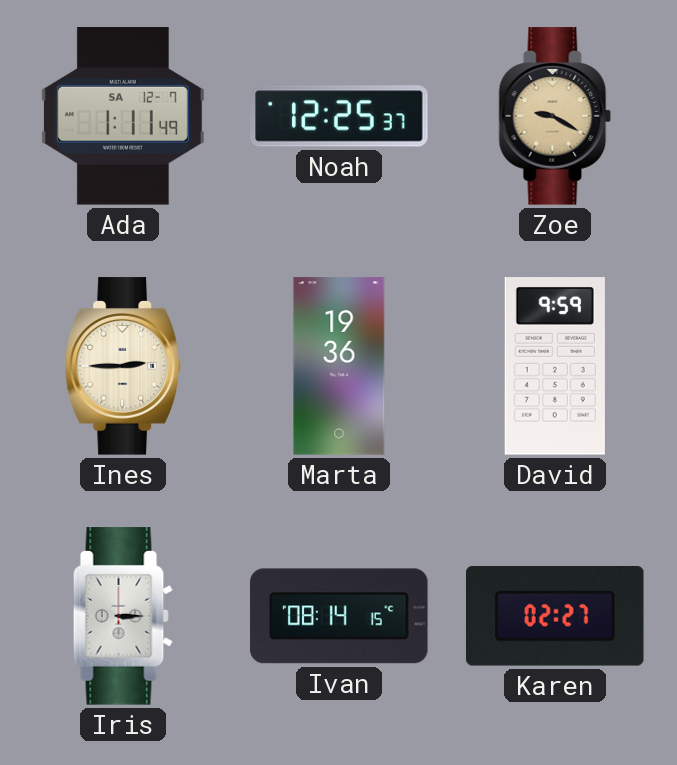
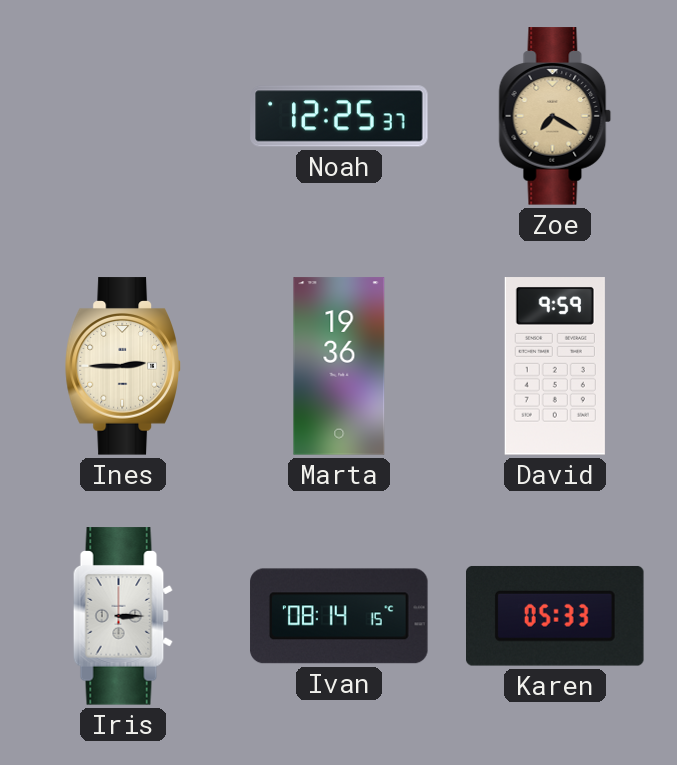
Ada: 1:11 -> none
Zoe: 9:20 -> 7:20
Karen: 02:27 -> 05:33
